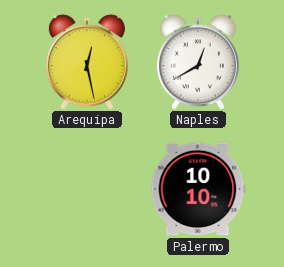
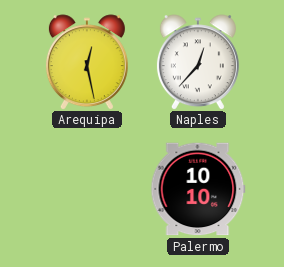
Naples: 12:40 -> 12:37
